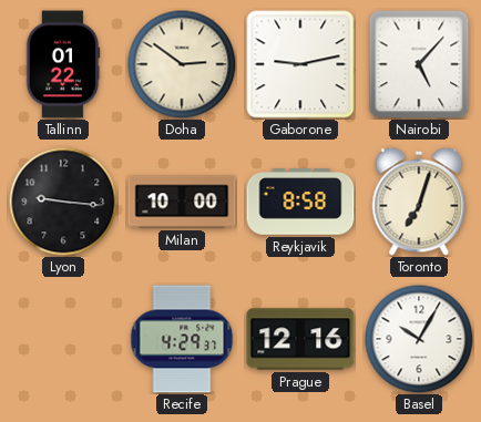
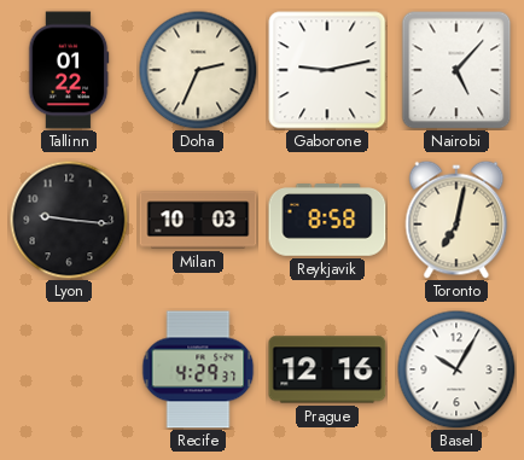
Doha: 2:51 -> 2:34
Milan: 10:00 -> 10:03
Toronto: 7:03 -> 7:02
